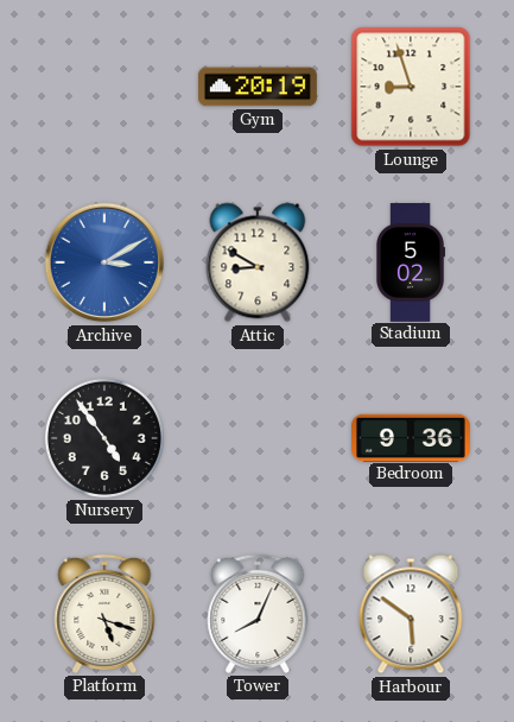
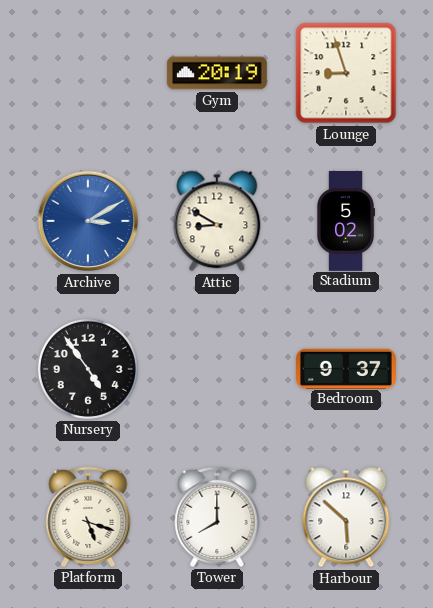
Bedroom: 9:36 -> 9:37
Tower: 8:04 -> 8:00
Harbour: 5:51 -> 5:52
